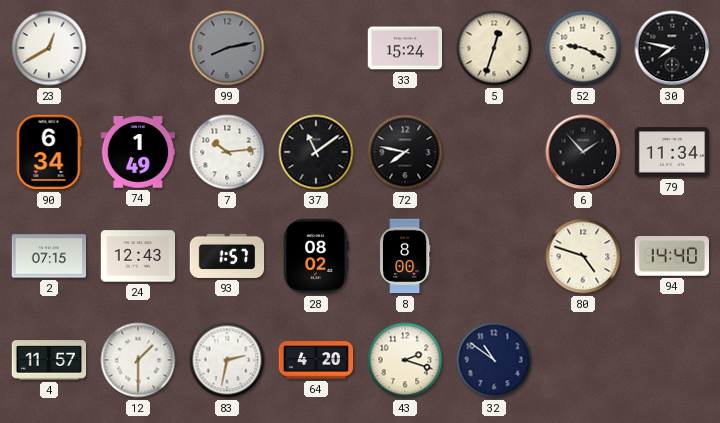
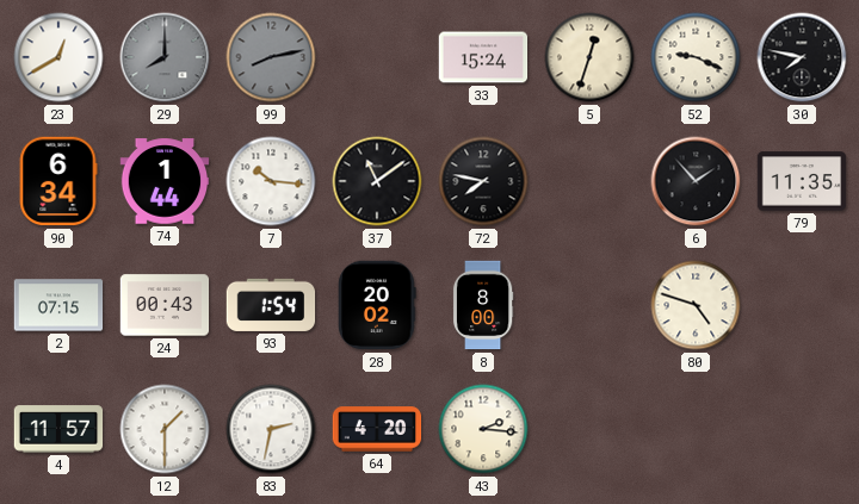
29: none -> 8:00
74: 1:49 -> 1:44
7: 10:14 -> 10:16
79: 11:34 -> 11:35
24: 12:43 -> 00:43
93: 1:57 -> 1:54
28: 08:02 -> 20:02
94: 14:40 -> none
43: 2:18 -> 2:16
32: 10:51 -> none
